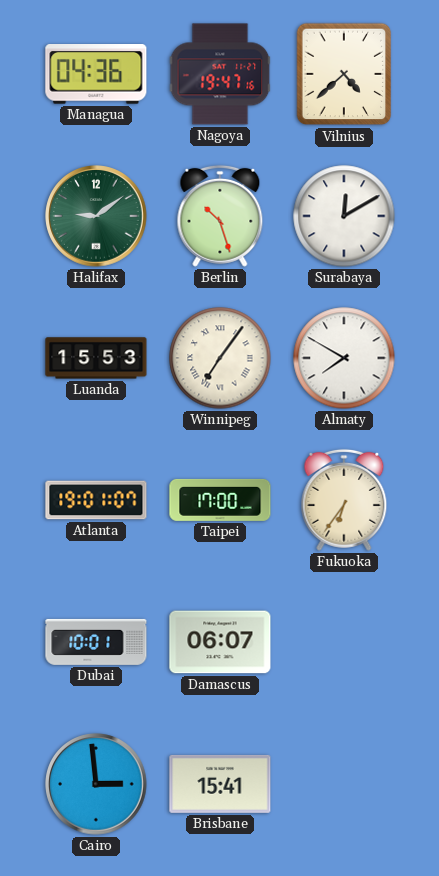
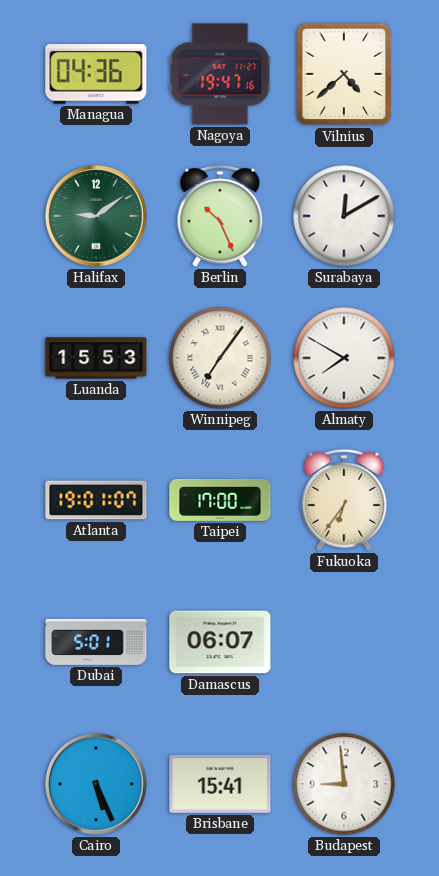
Berlin: 10:27 -> 10:26
Dubai: 10:01 -> 5:01
Cairo: 2:59 -> 5:26
Budapest: none -> 8:59
